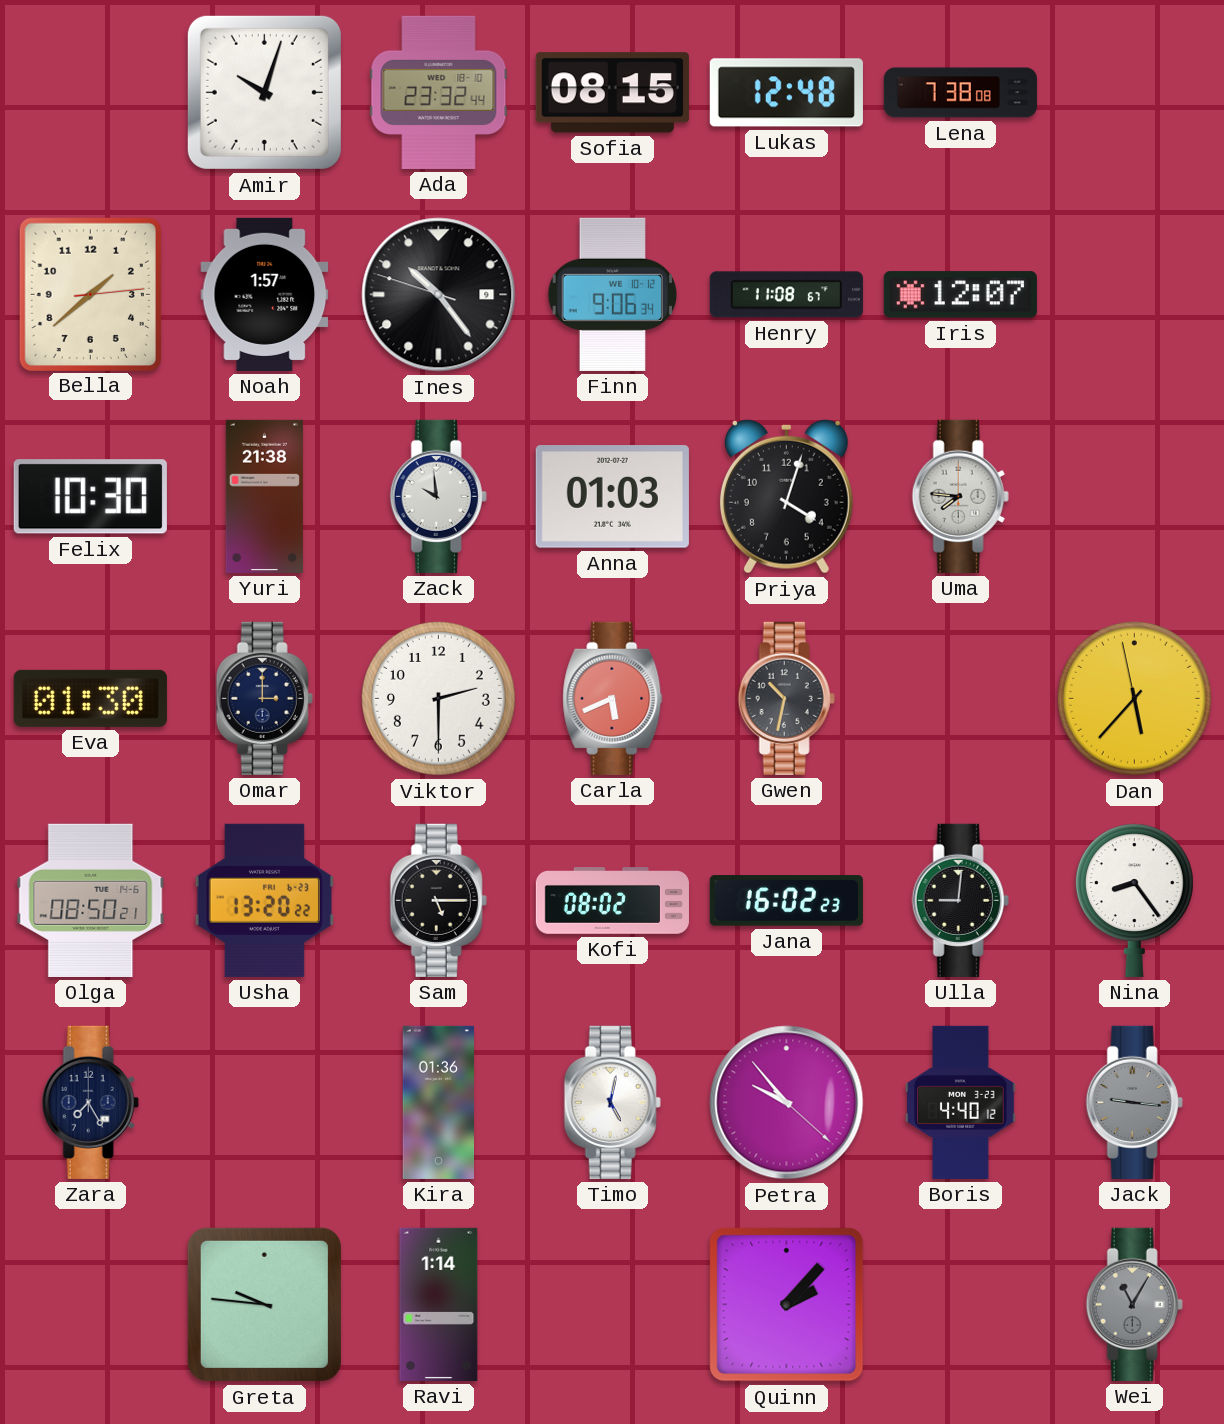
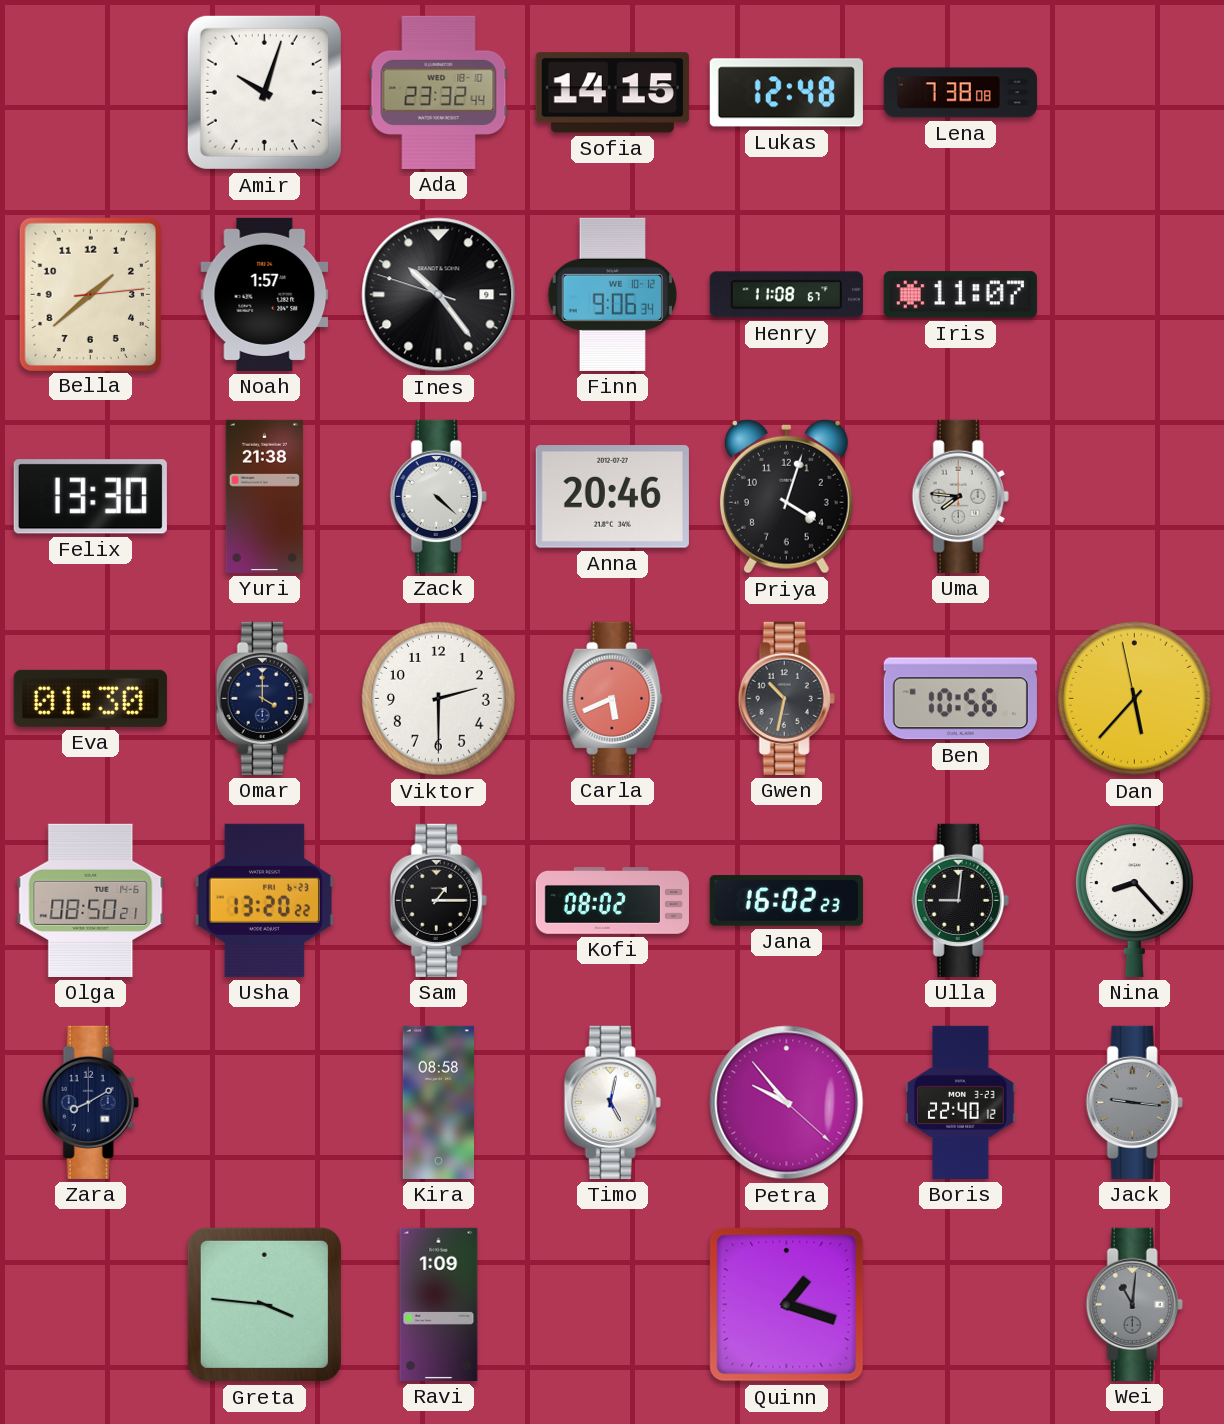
Sofia: 08:15 -> 14:15
Iris: 12:07 -> 11:07
Felix: 10:30 -> 13:30
Zack: 9:59 -> 4:22
Anna: 01:03 -> 20:46
Omar: 3:00 -> 4:00
Ben: none -> 10:56
Sam: 5:15 -> 1:15
Nina: 8:24 -> 8:23
Zara: 7:25 -> 8:10
Kira: 01:36 -> 08:58
Boris: 4:40 -> 22:40
Greta: 9:46 -> 3:46
Ravi: 1:14 -> 1:09
Quinn: 2:07 -> 1:18
Wei: 11:05 -> 11:01
